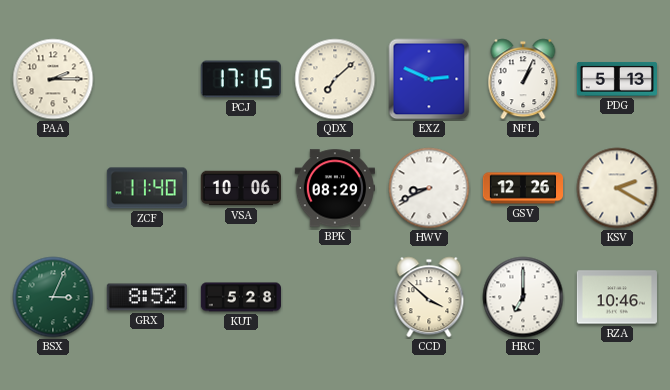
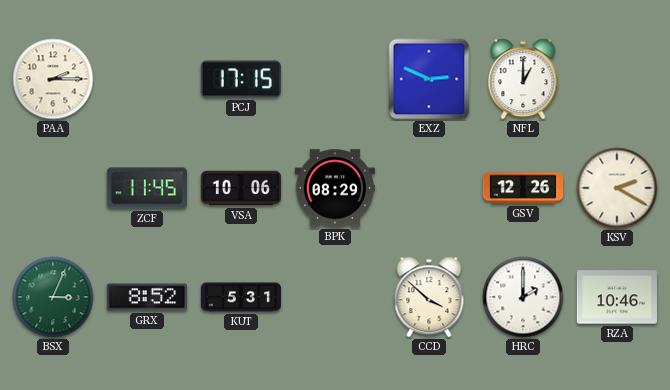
QDX: 7:08 -> none
NFL: 1:04 -> 1:00
PDG: 5:13 -> none
ZCF: 11:40 -> 11:45
HWV: 8:41 -> none
KUT: 5:28 -> 5:31
HRC: 7:00 -> 2:00
